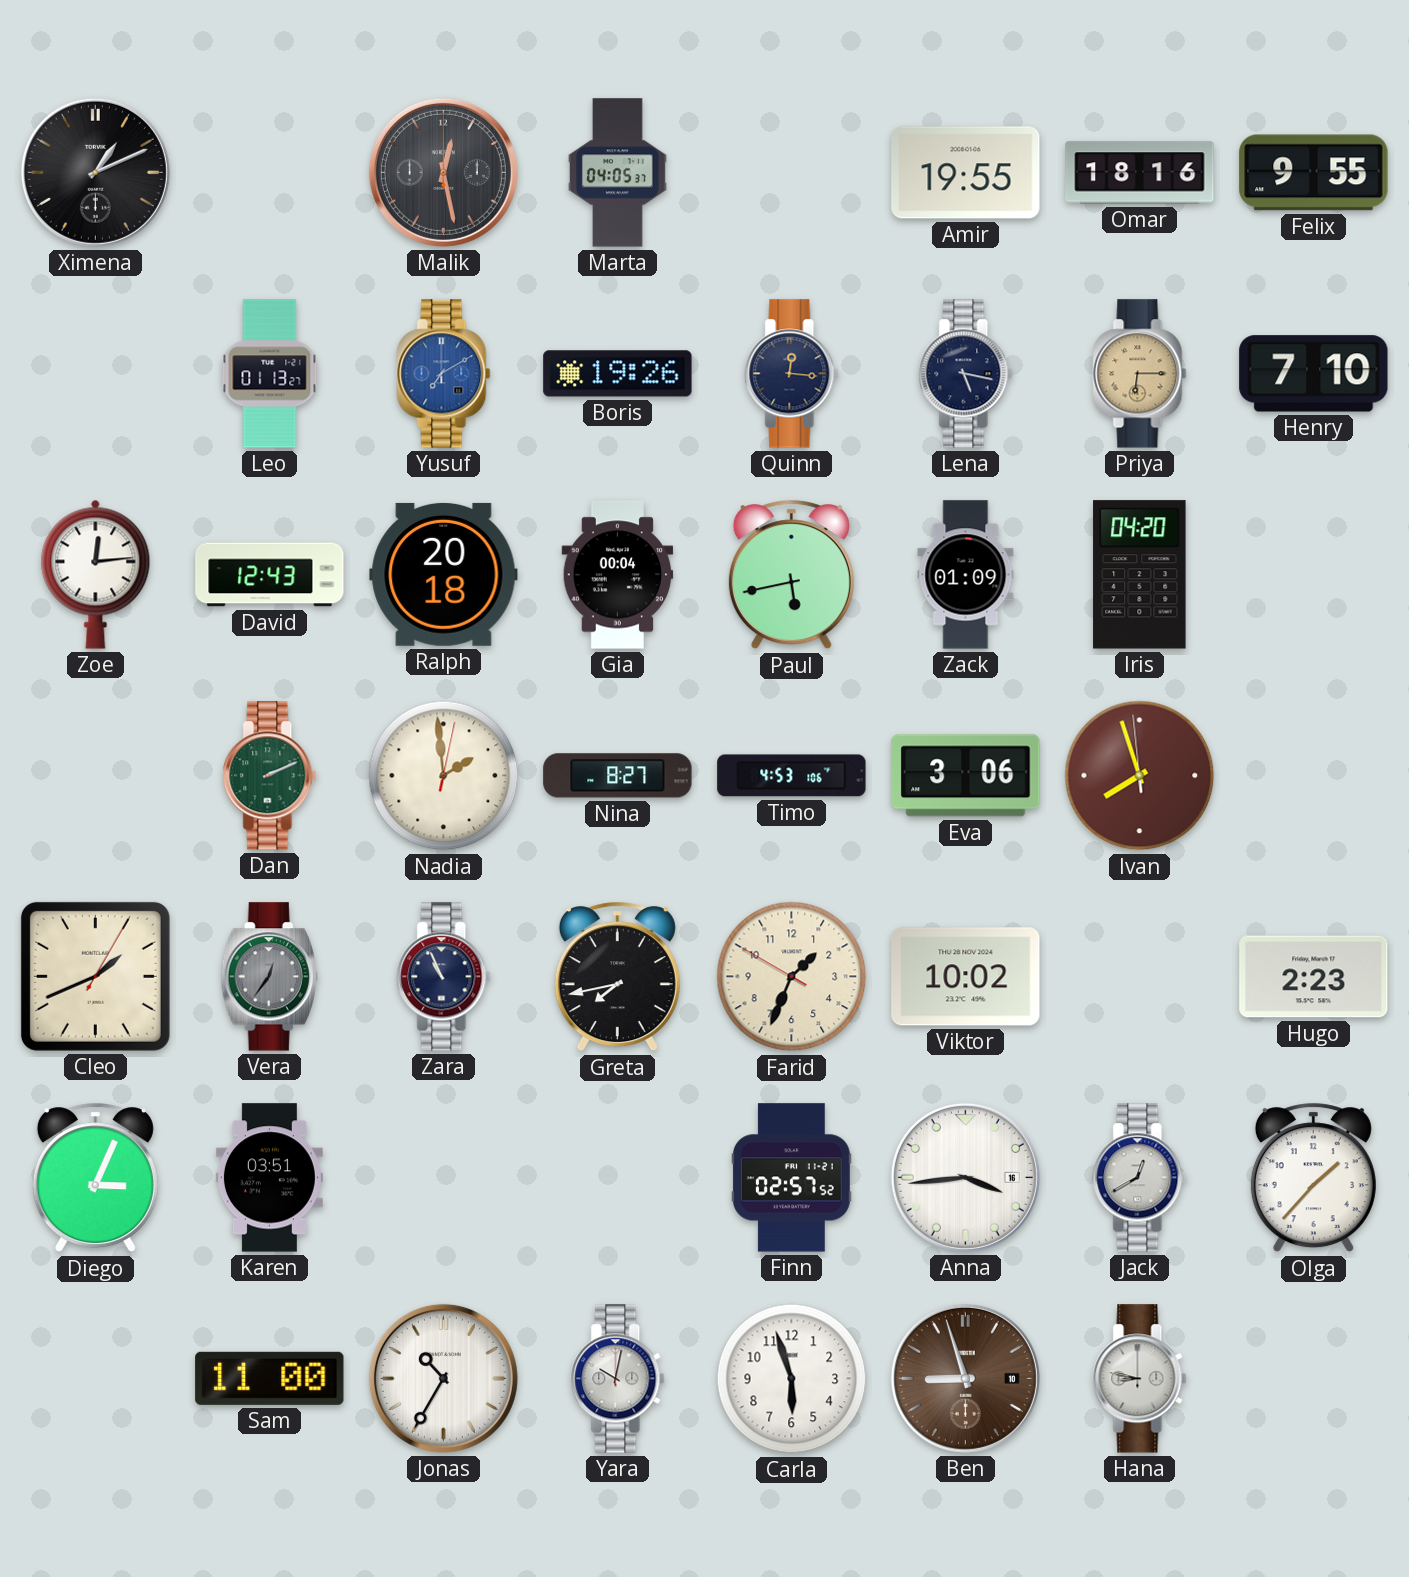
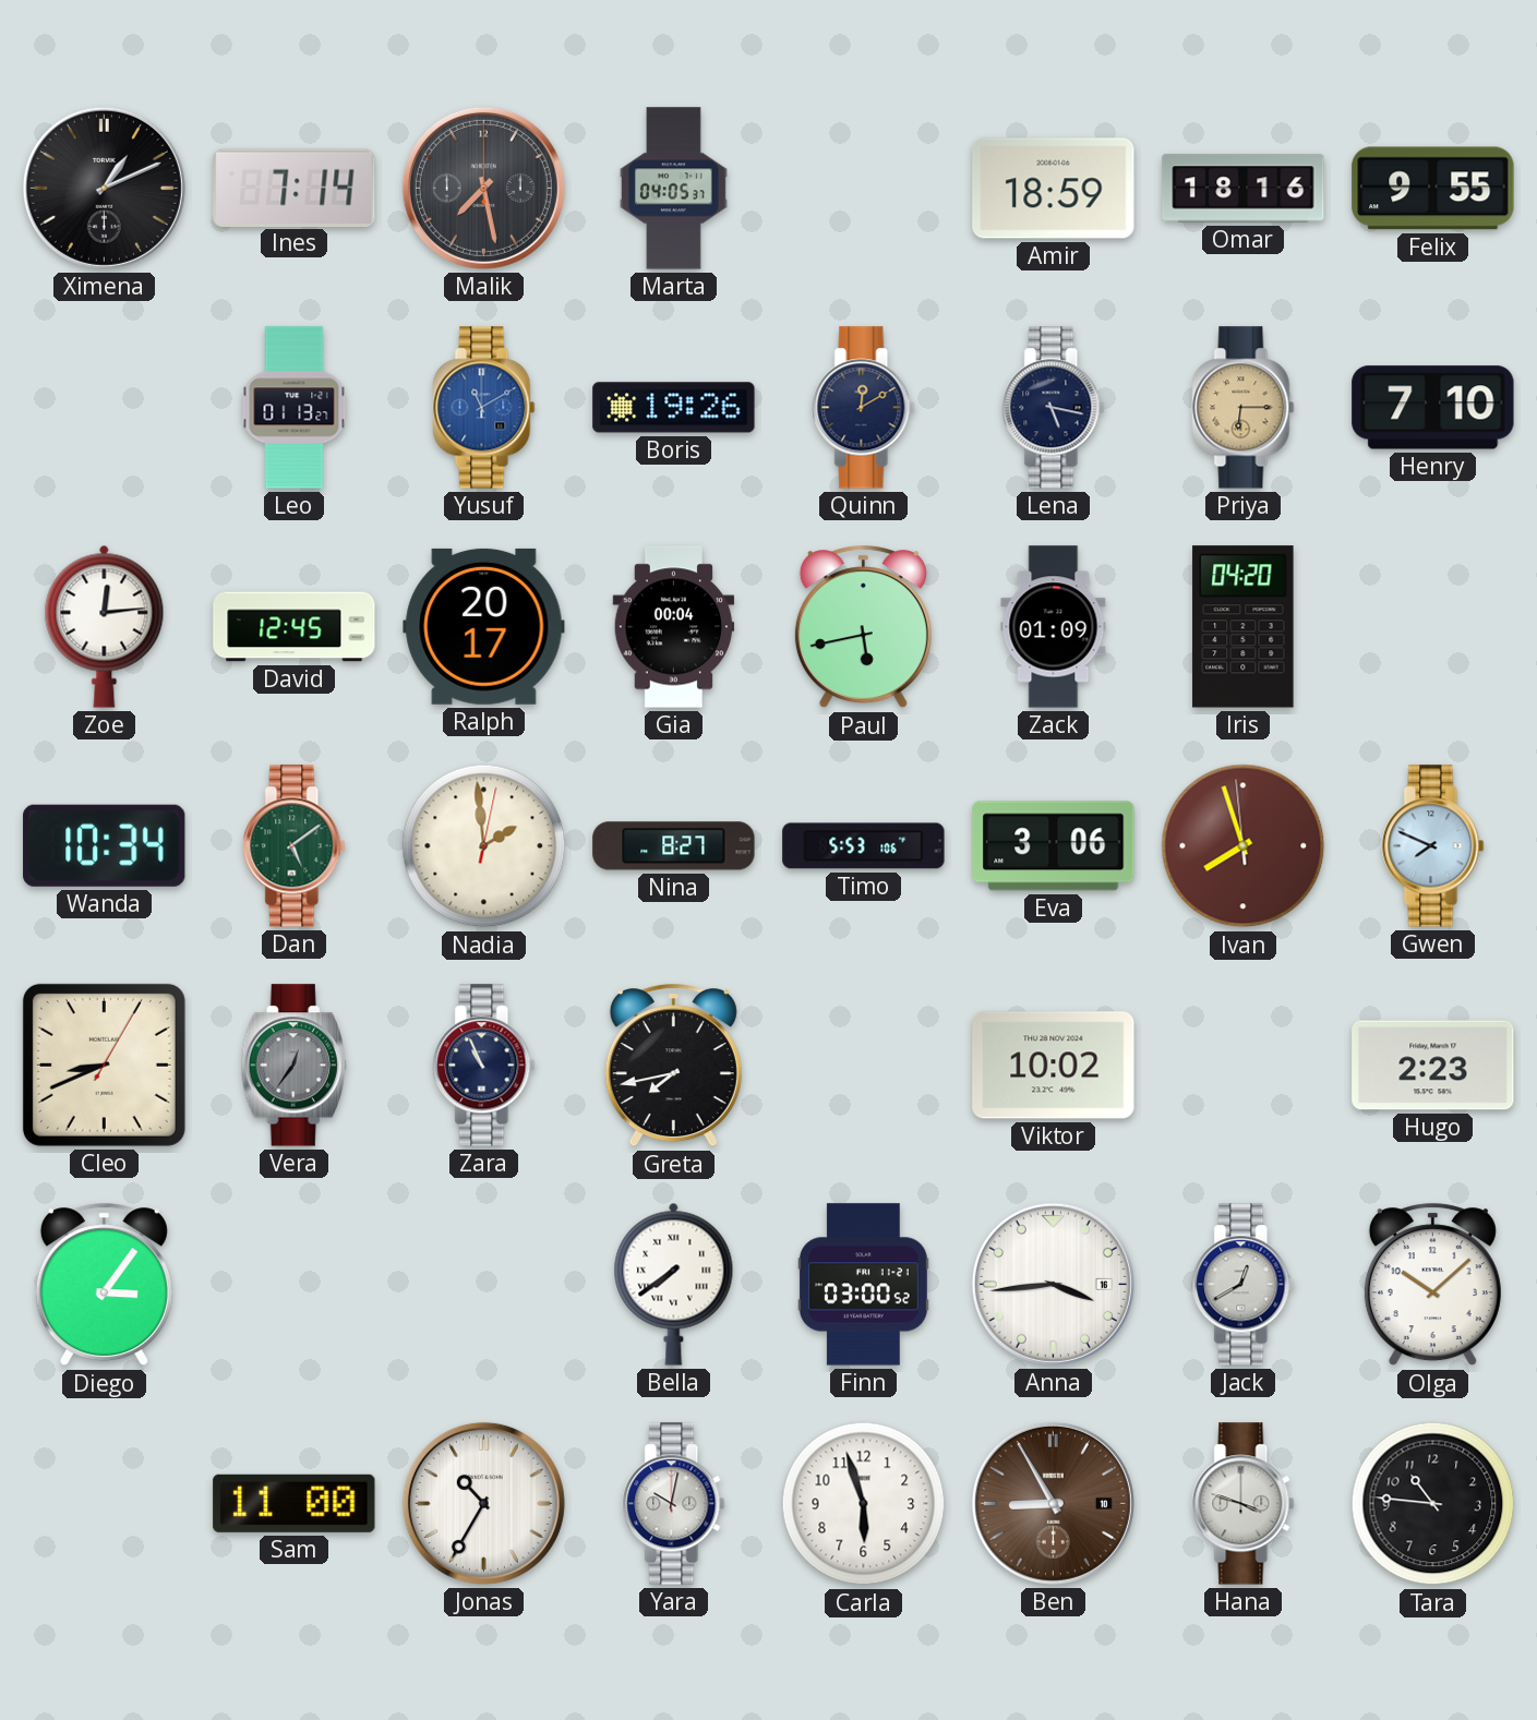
Ines: none -> 7:14
Malik: 12:28 -> 7:28
Amir: 19:55 -> 18:59
Yusuf: 7:10 -> 11:10
Quinn: 12:16 -> 12:10
David: 12:43 -> 12:45
Ralph: 20:18 -> 20:17
Wanda: none -> 10:34
Dan: 2:11 -> 5:09
Timo: 4:53 -> 5:53
Gwen: none -> 7:49
Cleo: 1:41 -> 8:41
Farid: 1:33 -> none
Diego: 3:04 -> 3:06
Karen: 03:51 -> none
Bella: none -> 7:39
Finn: 02:57 -> 03:00
Olga: 1:37 -> 10:08
Ben: 8:57 -> 8:55
Hana: 8:47 -> 3:48
Tara: none -> 10:46
